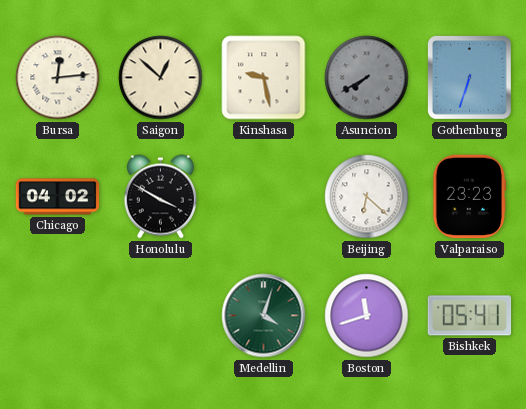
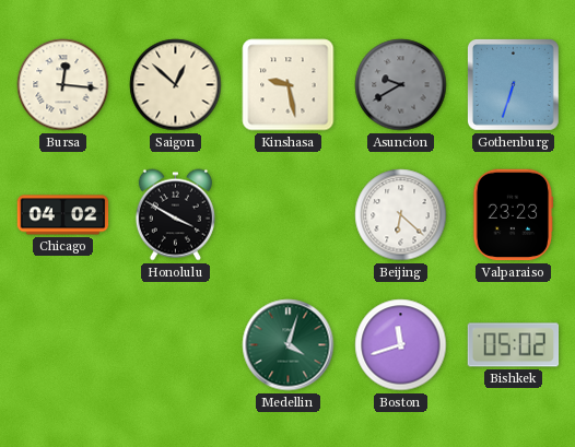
Bursa: 12:14 -> 12:16
Asuncion: 7:40 -> 9:40
Bishkek: 05:41 -> 05:02
